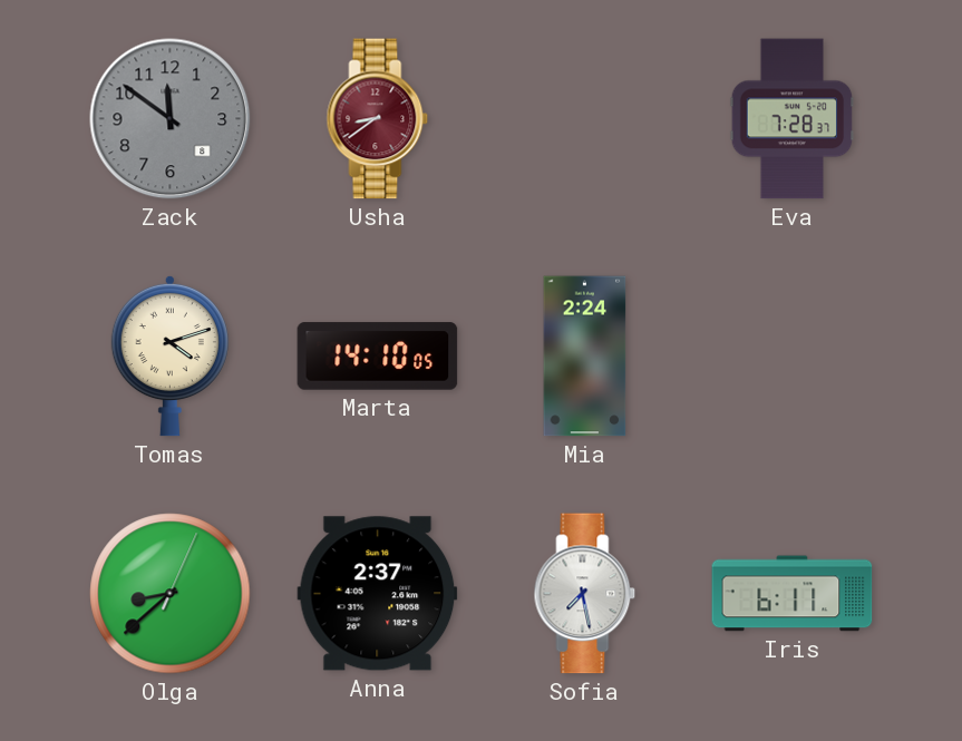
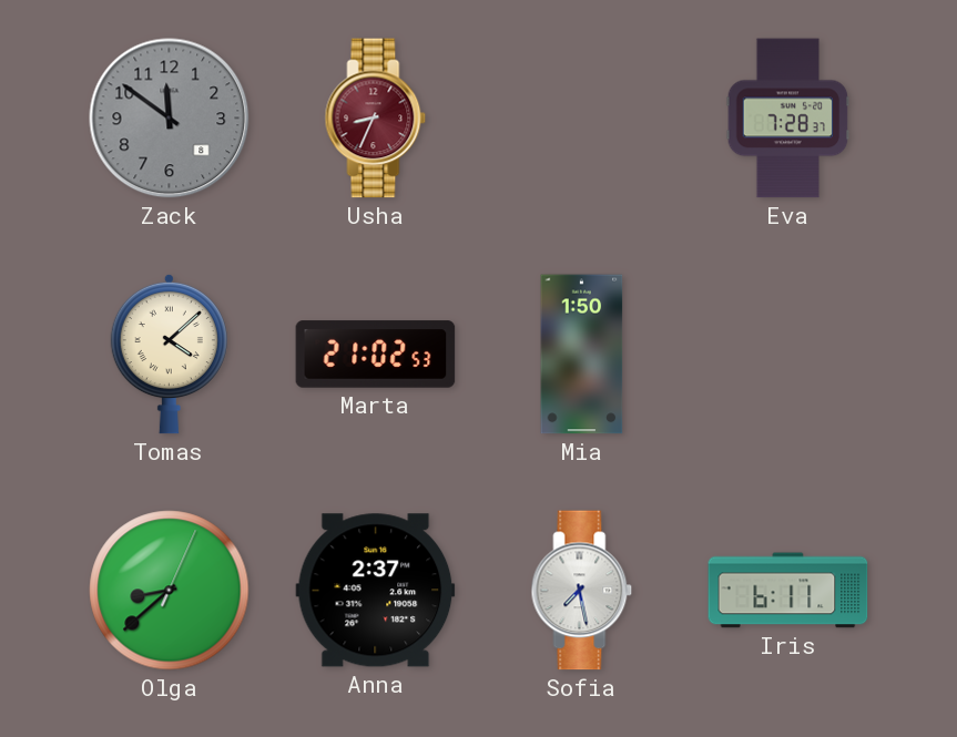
Usha: 8:39 -> 8:34
Tomas: 4:12 -> 4:08
Marta: 14:10 -> 21:02
Mia: 2:24 -> 1:50
